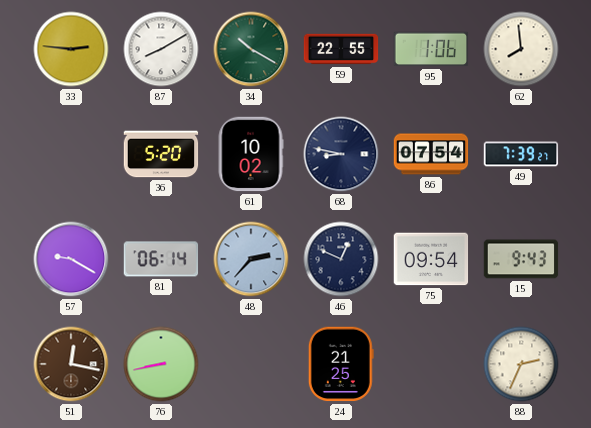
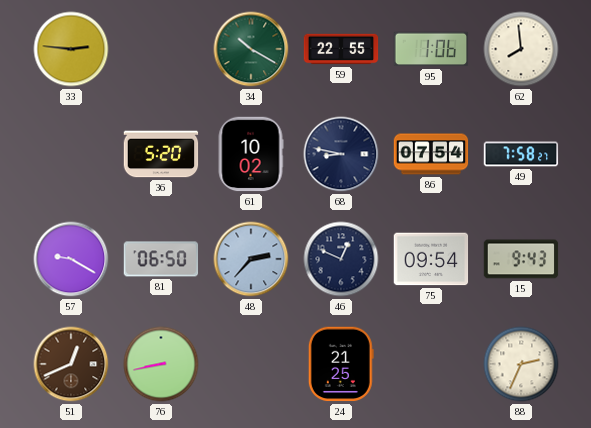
87: 8:10 -> none
49: 7:39 -> 7:58
81: 06:14 -> 06:50
51: 12:17 -> 12:41
